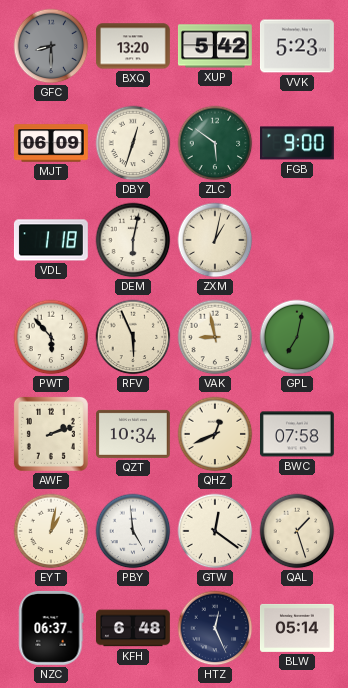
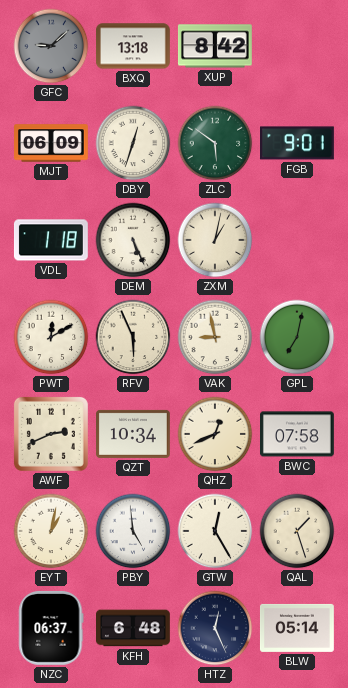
GFC: 8:30 -> 9:08
BXQ: 13:20 -> 13:18
XUP: 5:42 -> 8:42
VVK: 5:23 -> none
FGB: 9:00 -> 9:01
DEM: 6:02 -> 5:26
PWT: 5:53 -> 12:10
AWF: 2:12 -> 2:41
GTW: 12:21 -> 12:25
